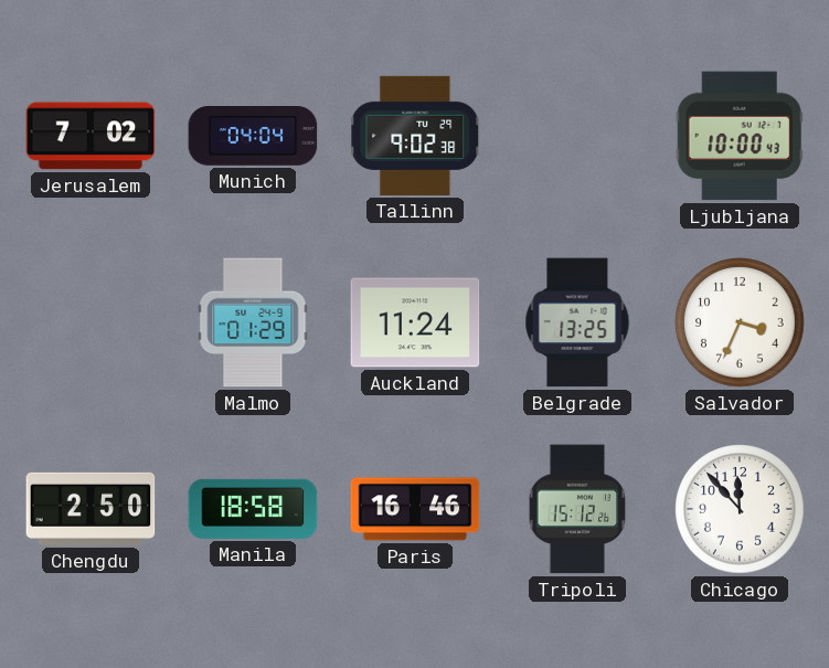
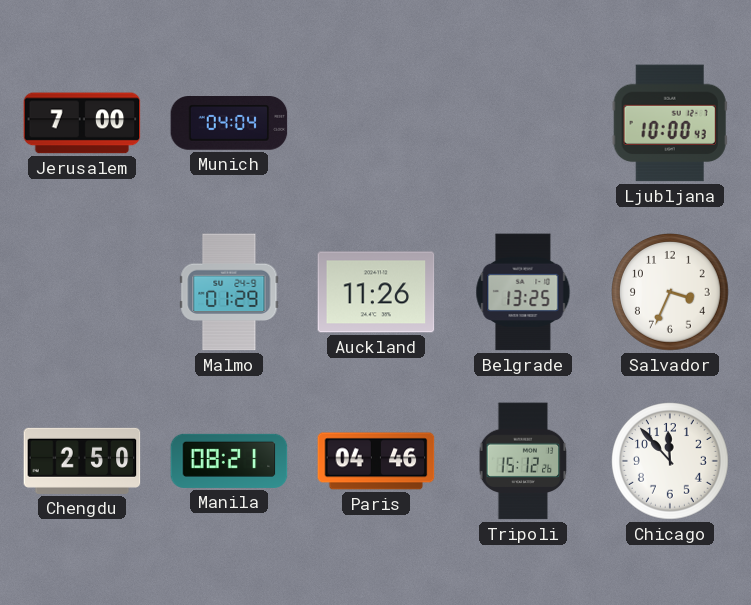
Jerusalem: 7:02 -> 7:00
Tallinn: 9:02 -> none
Auckland: 11:24 -> 11:26
Manila: 18:58 -> 08:21
Paris: 16:46 -> 04:46
